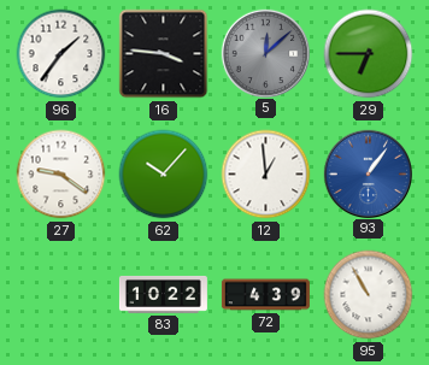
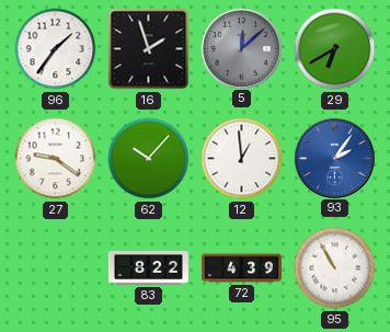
16: 3:46 -> 1:57
29: 6:45 -> 6:40
93: 1:06 -> 2:06
83: 10:22 -> 8:22
